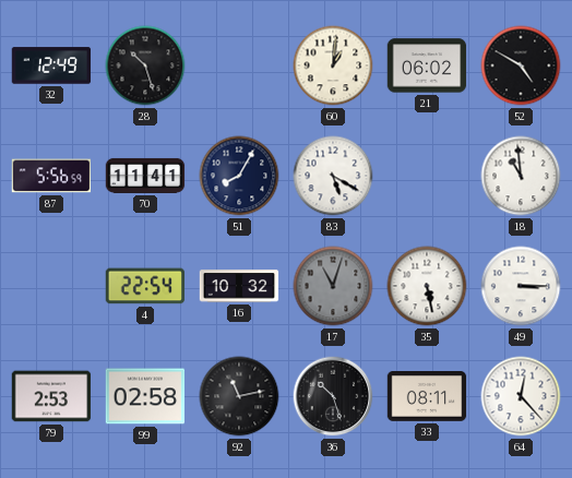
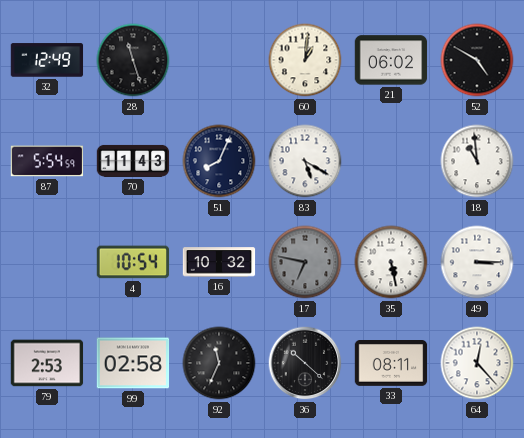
28: 10:27 -> 11:27
87: 5:56 -> 5:54
70: 11:41 -> 11:43
51: 8:05 -> 8:04
4: 22:54 -> 10:54
17: 11:03 -> 6:47
92: 11:13 -> 11:34
36: 10:27 -> 10:22
